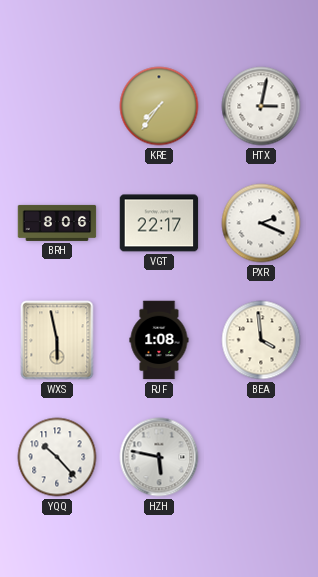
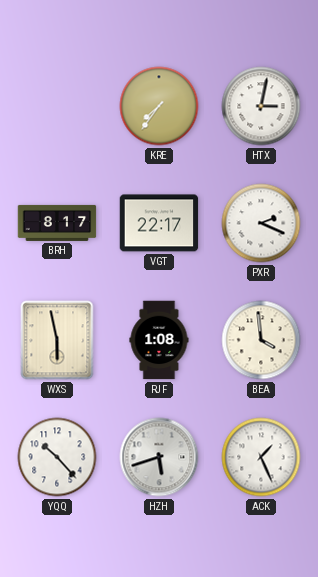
BRH: 8:06 -> 8:17
HZH: 5:47 -> 5:42
ACK: none -> 1:26
